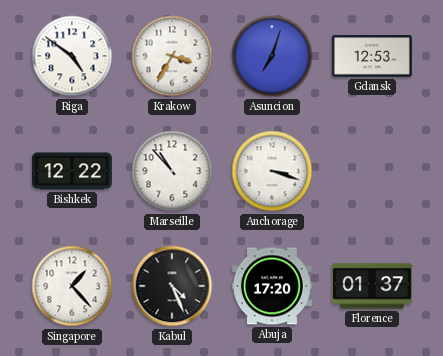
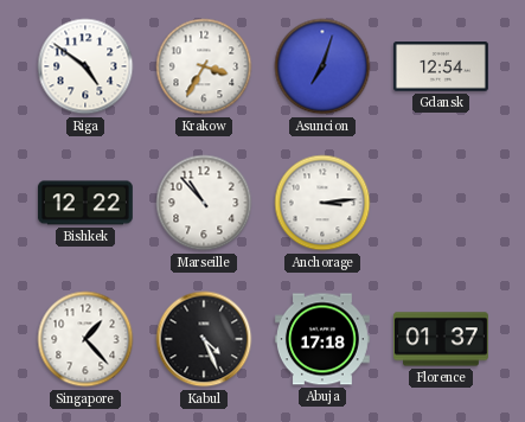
Gdansk: 12:53 -> 12:54
Anchorage: 3:18 -> 3:14
Abuja: 17:20 -> 17:18
